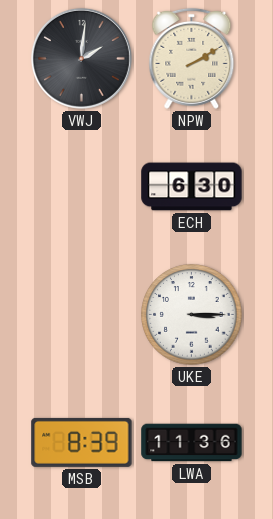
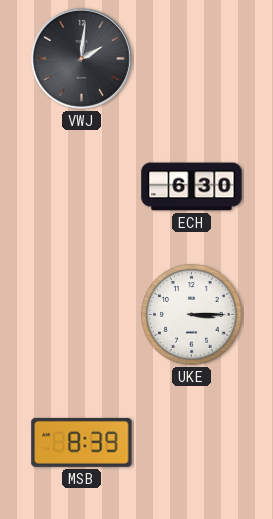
NPW: 2:10 -> none
LWA: 11:36 -> none
